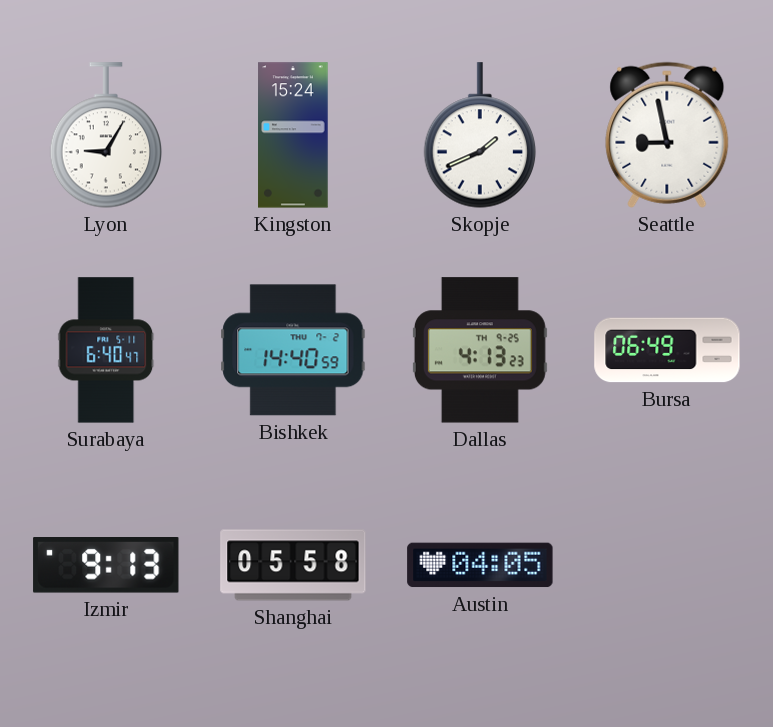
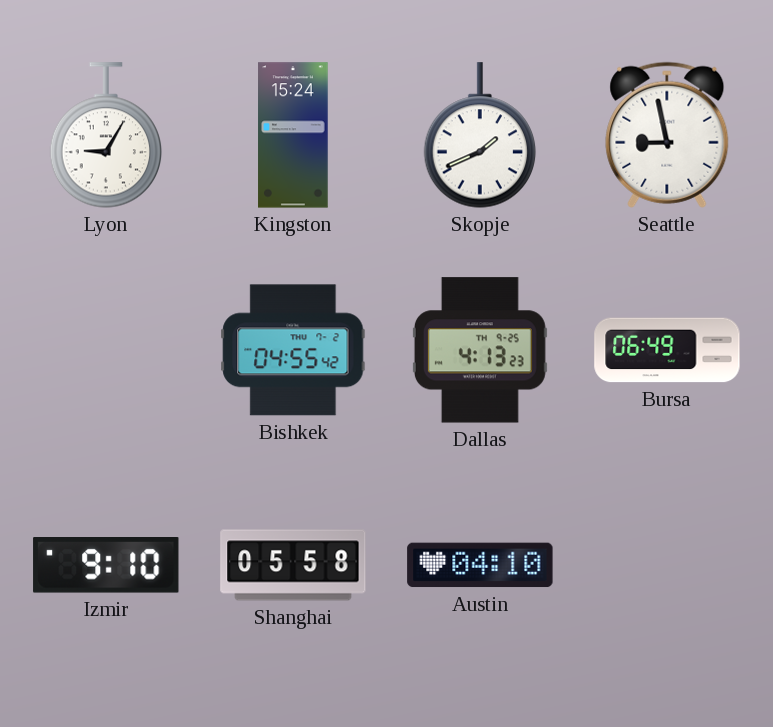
Surabaya: 6:40 -> none
Bishkek: 14:40 -> 04:55
Izmir: 9:13 -> 9:10
Austin: 04:05 -> 04:10
